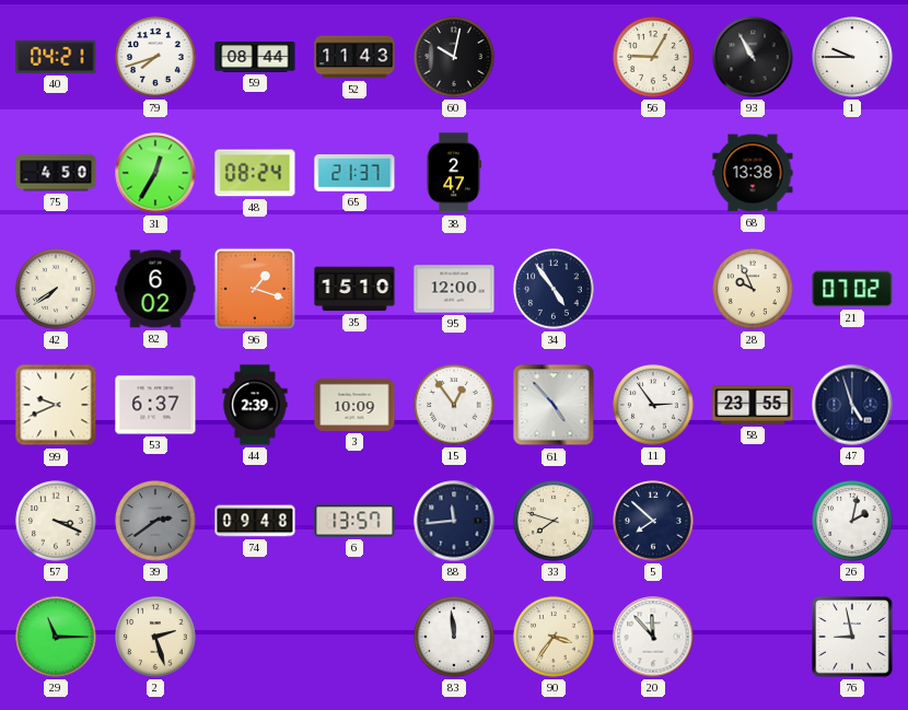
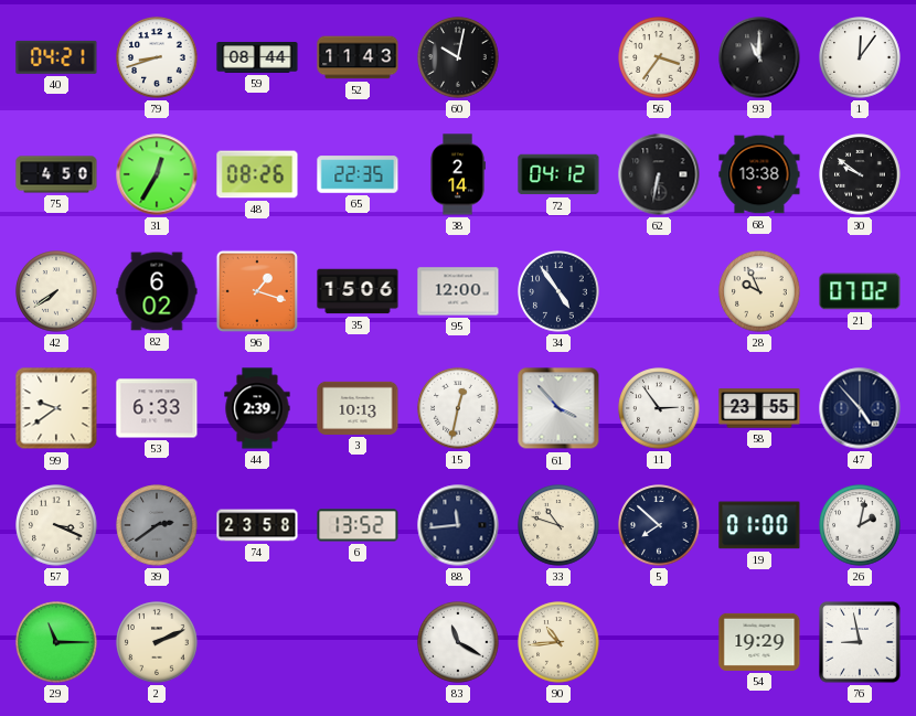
79: 7:42 -> 8:42
56: 9:05 -> 3:36
93: 10:55 -> 11:00
1: 9:45 -> 12:06
48: 08:24 -> 08:26
65: 21:37 -> 22:35
38: 2:47 -> 2:14
72: none -> 04:12
62: none -> 6:32
30: none -> 9:51
35: 15:10 -> 15:06
99: 9:41 -> 9:39
53: 6:37 -> 6:33
3: 10:09 -> 10:13
15: 12:54 -> 12:32
61: 4:53 -> 3:53
47: 4:57 -> 4:53
74: 09:48 -> 23:58
6: 13:57 -> 13:52
33: 7:48 -> 10:48
19: none -> 01:00
2: 2:27 -> 2:11
83: 11:59 -> 11:20
90: 3:36 -> 10:44
20: 11:53 -> none
54: none -> 19:29
